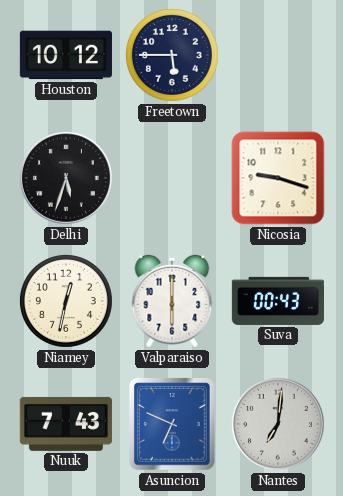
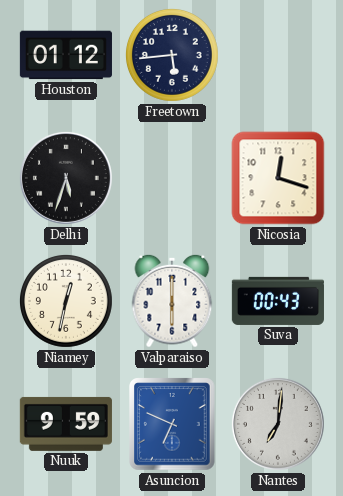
Houston: 10:12 -> 01:12
Freetown: 5:45 -> 5:44
Nicosia: 9:18 -> 12:18
Nuuk: 7:43 -> 9:59
